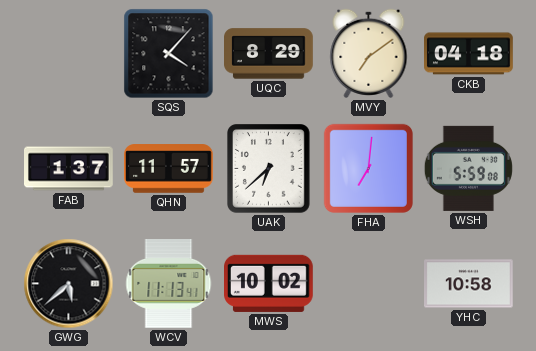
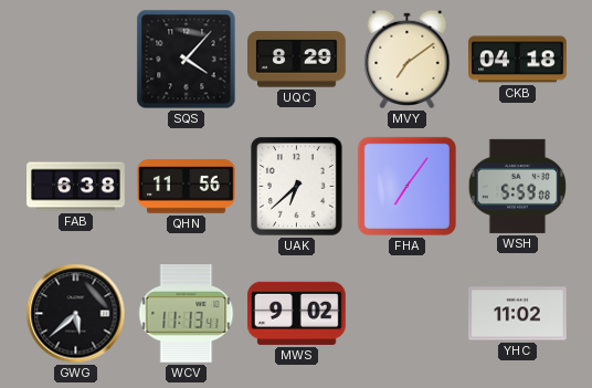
FAB: 1:37 -> 6:38
QHN: 11:57 -> 11:56
FHA: 7:01 -> 7:06
MWS: 10:02 -> 9:02
YHC: 10:58 -> 11:02
